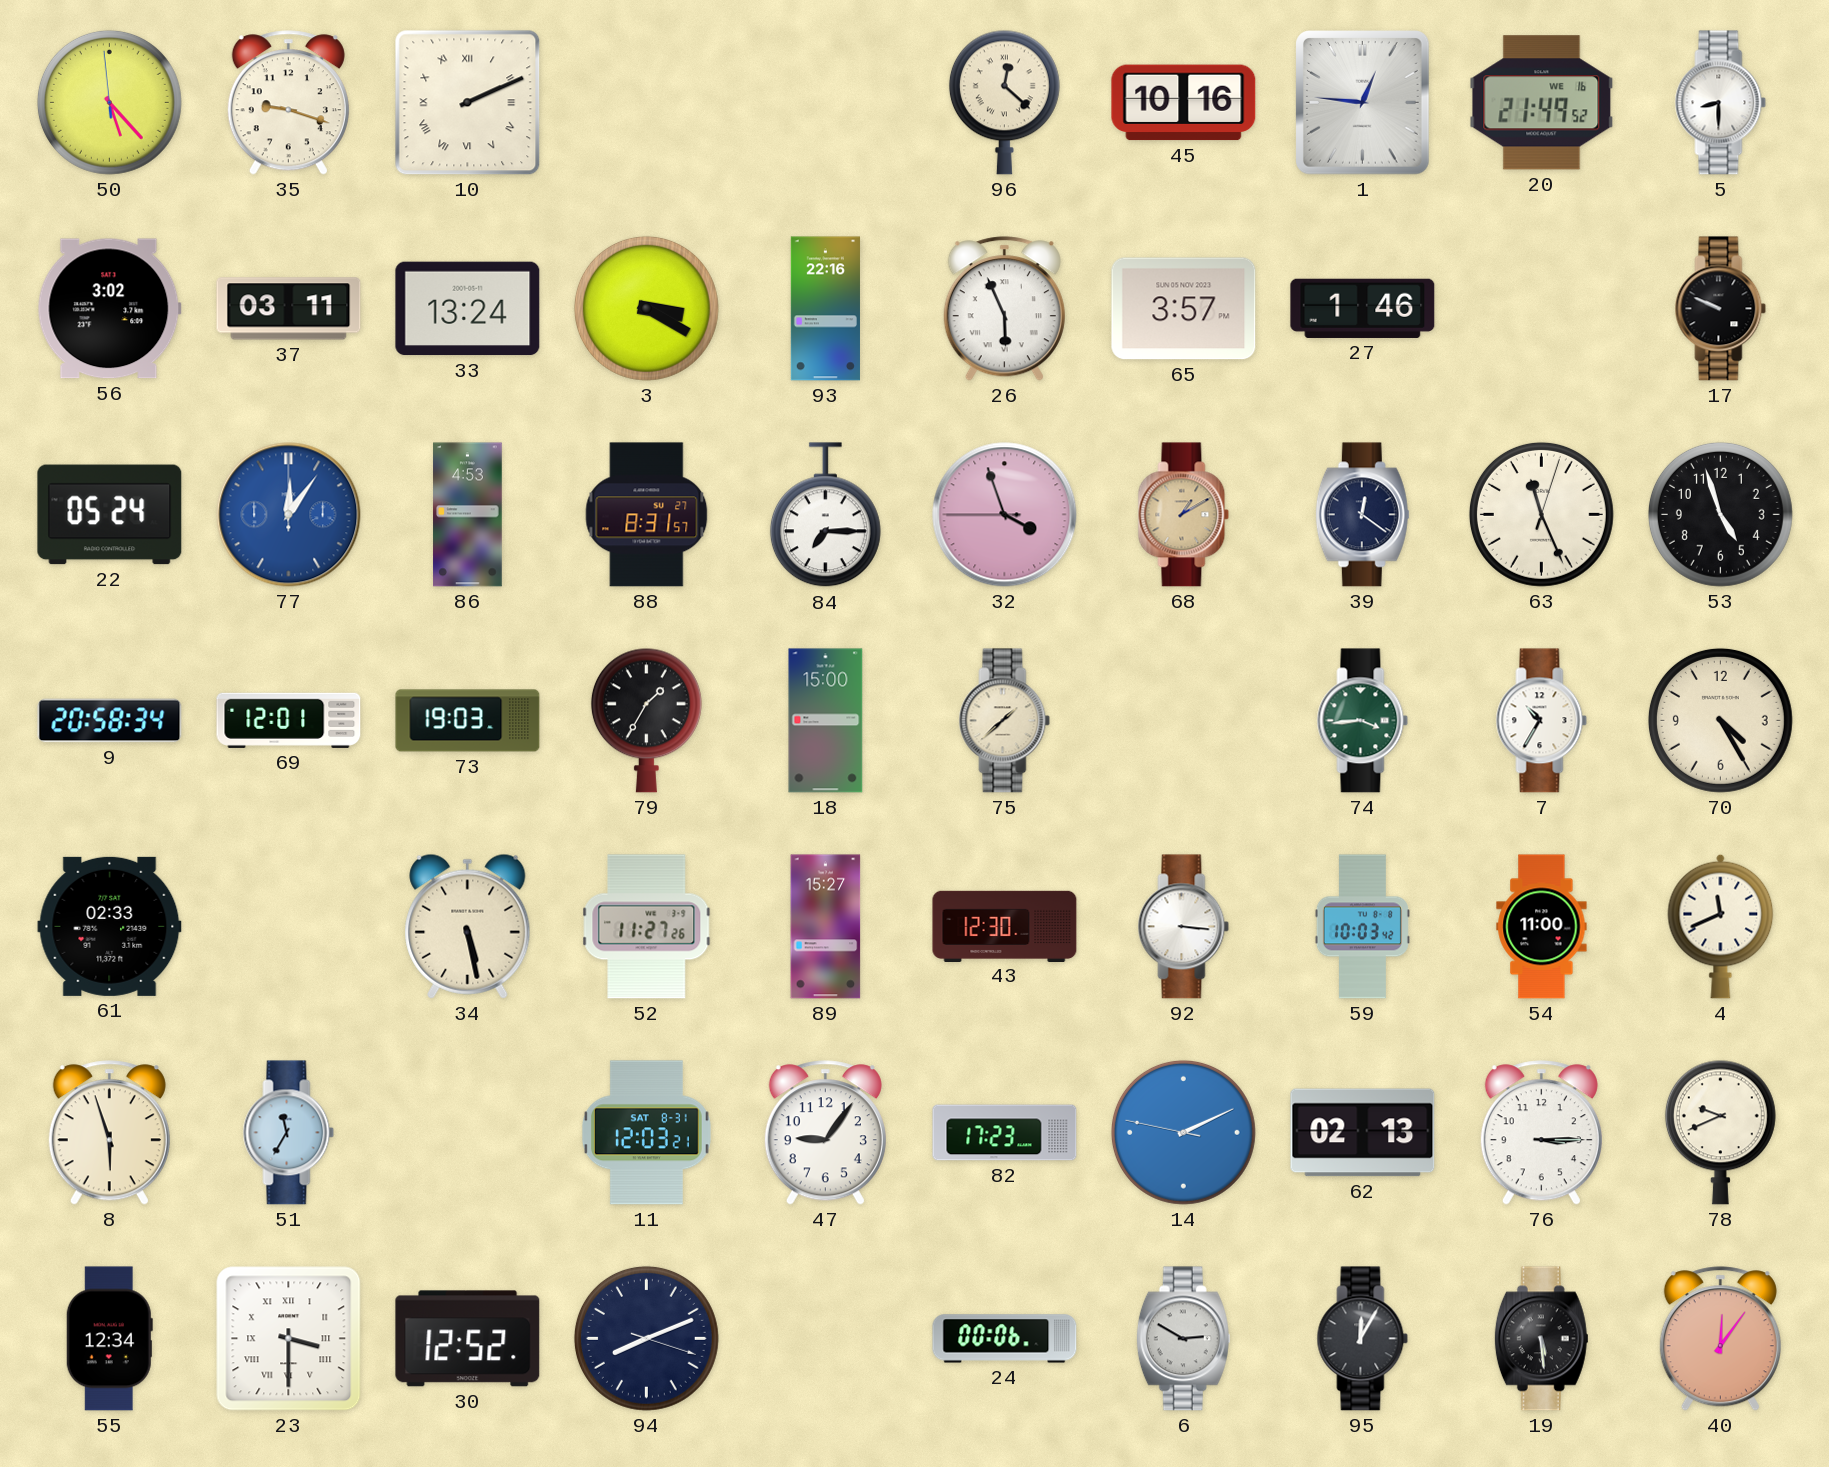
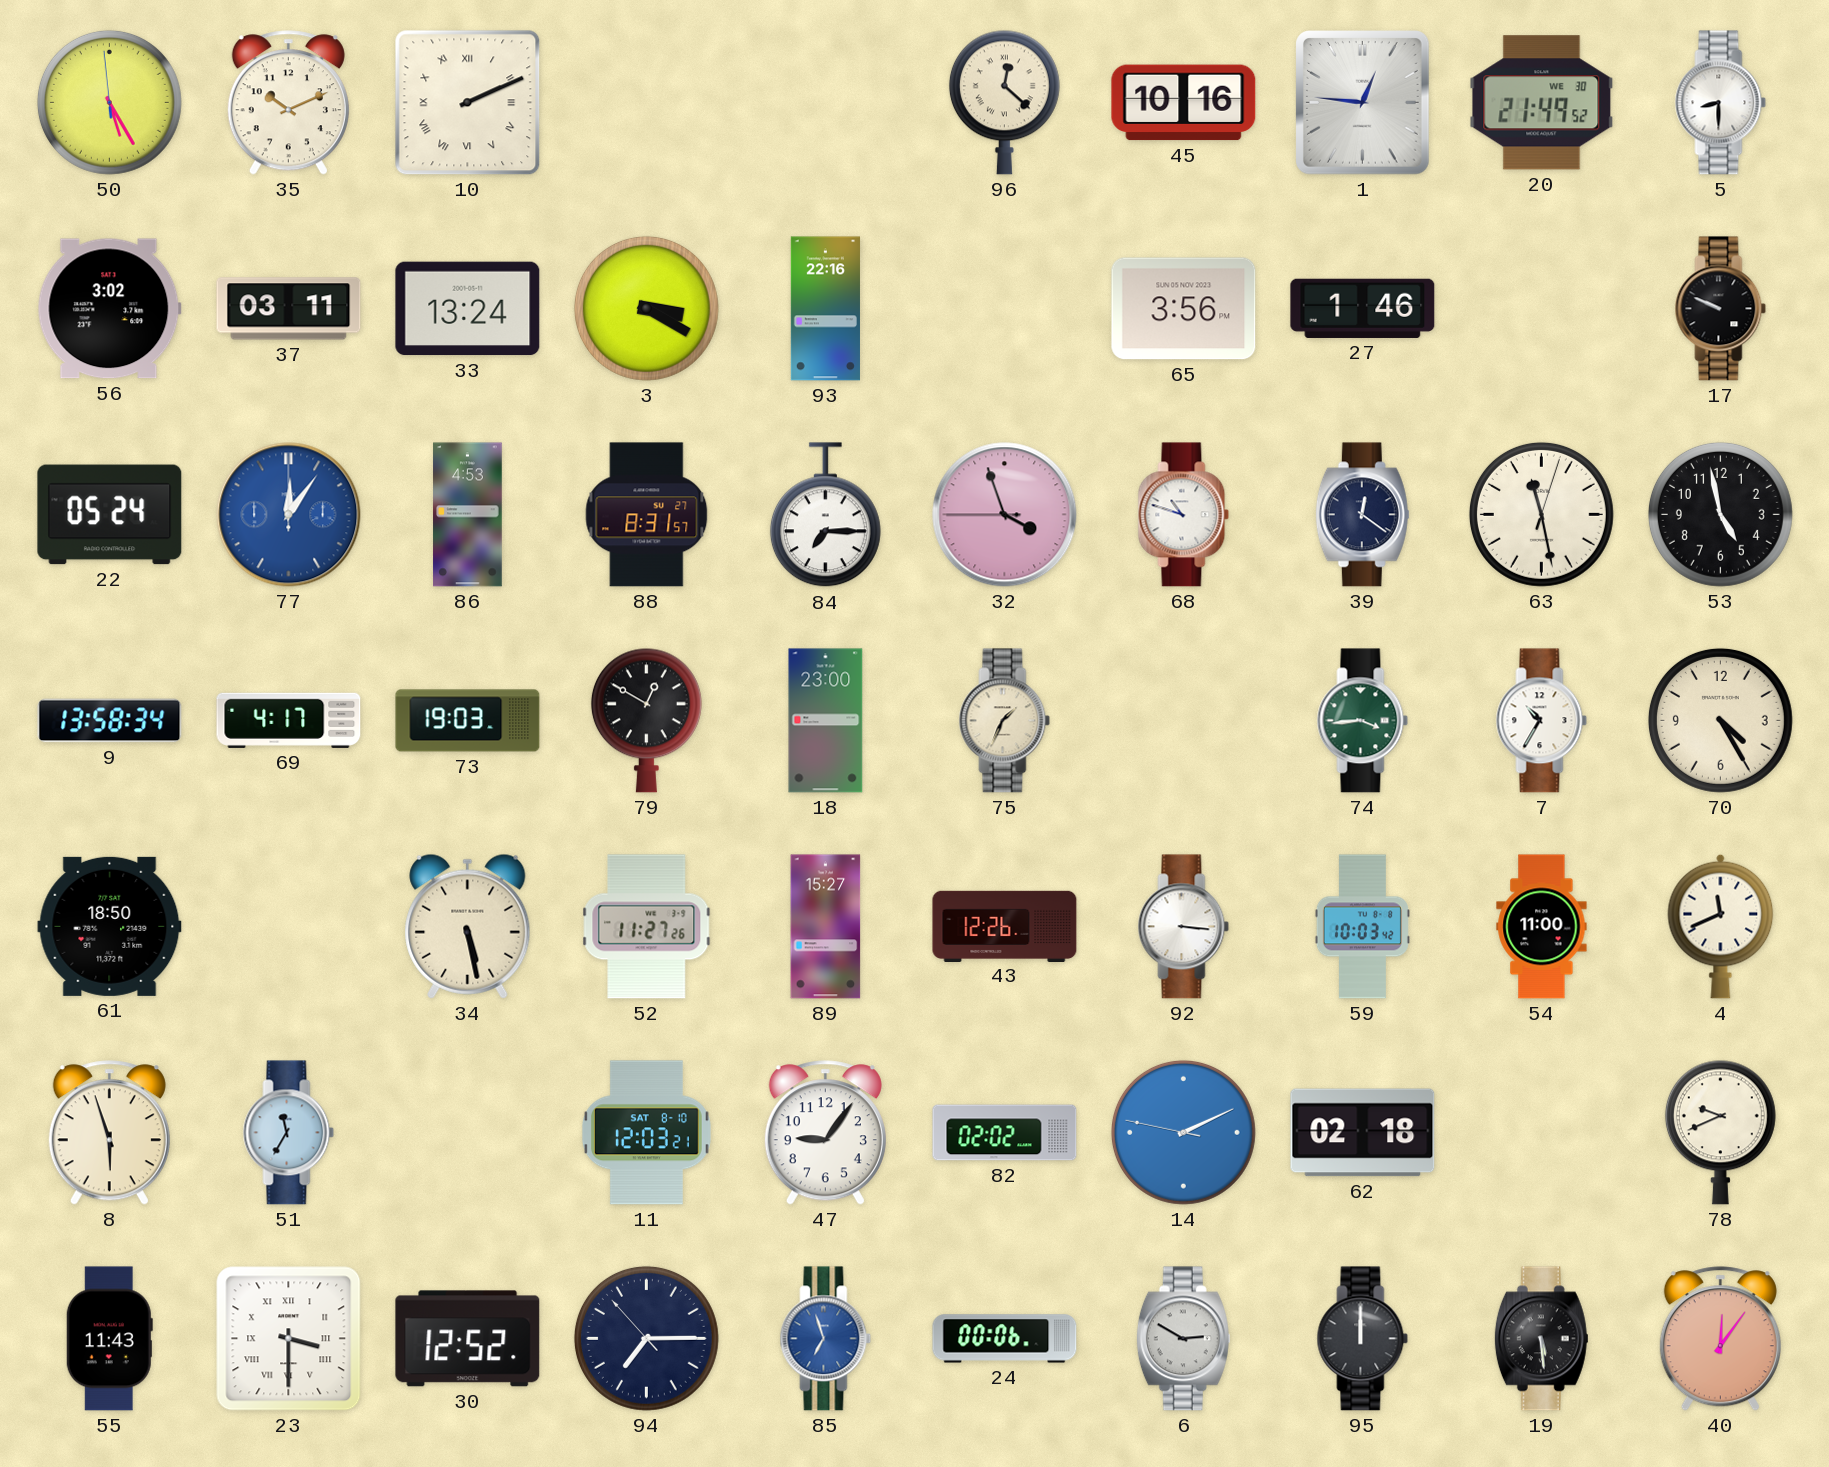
50: 5:22 -> 5:24
35: 9:18 -> 10:11
20 date: WE 16 -> WE 30
26: 5:56 -> none
65: 3:57 -> 3:56
68: 1:10 -> 10:48
68 dial: champagne -> white
63: 11:26 -> 11:28
53: 4:57 -> 4:58
9: 20:58 -> 13:58
69: 12:01 -> 4:17
79: 1:35 -> 12:50
18: 15:00 -> 23:00
75: 1:38 -> 1:34
61: 02:33 -> 18:50
43: 12:30 -> 12:26
11 date: SAT 8-31 -> SAT 8-10
82: 17:23 -> 02:02
62: 02:13 -> 02:18
76: 3:15 -> none
55: 12:34 -> 11:43
94: 8:11 -> 7:14
85: none -> 6:57
95: 12:05 -> 12:00
